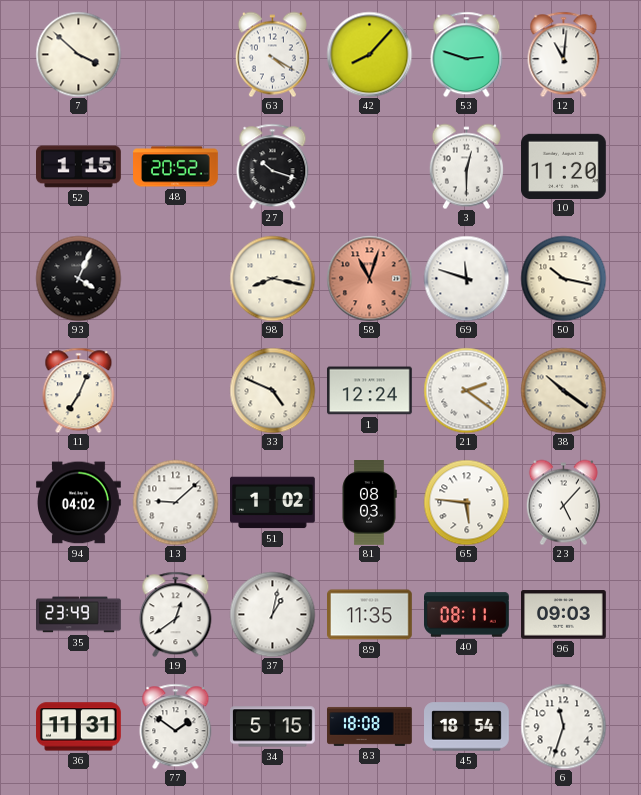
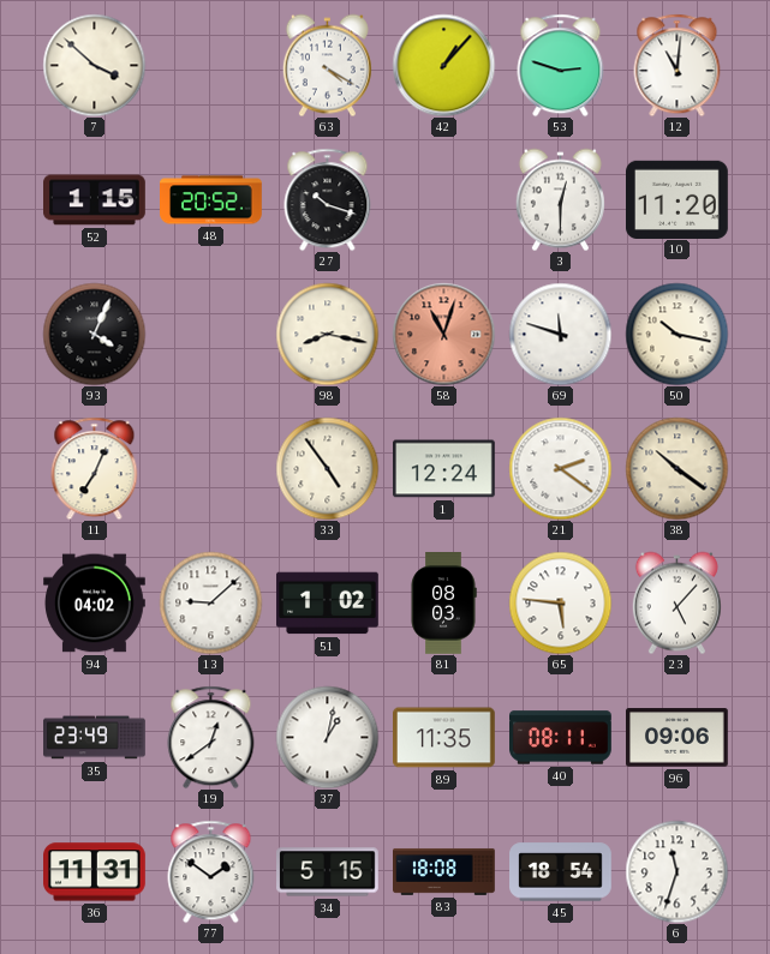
42: 8:07 -> 1:07
33: 4:49 -> 4:54
96: 09:03 -> 09:06
